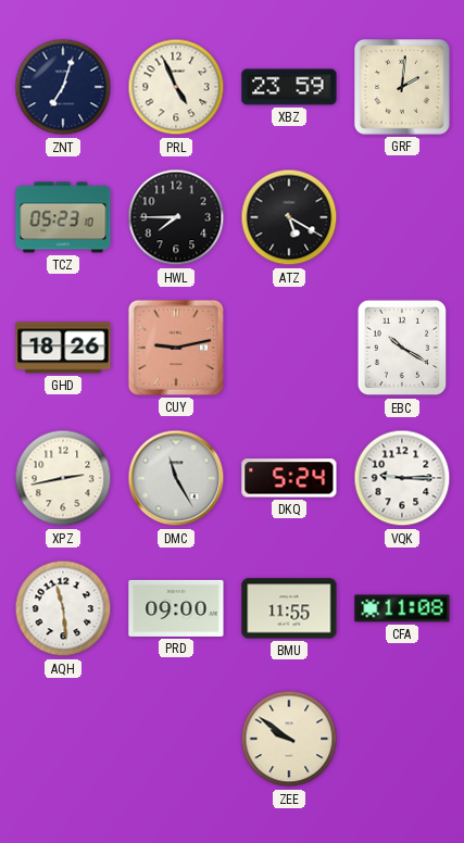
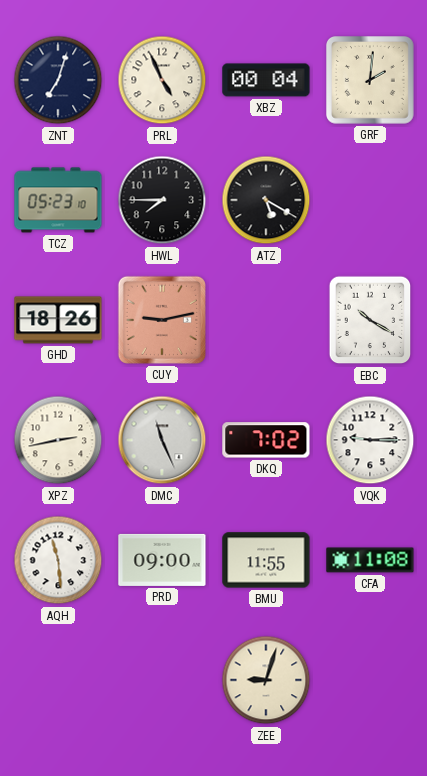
XBZ: 23:59 -> 00:04
DMC: 11:25 -> 11:26
DKQ: 5:24 -> 7:02
ZEE: 9:51 -> 9:03
